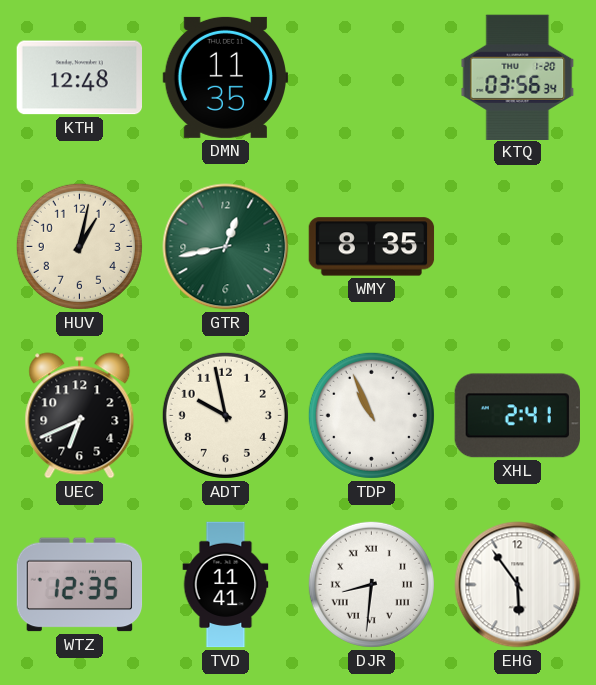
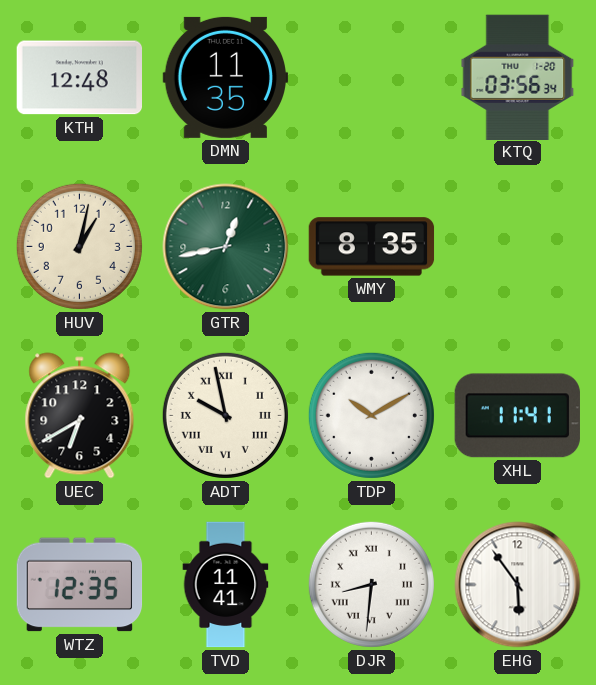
UEC: 6:41 -> 6:40
ADT numerals: Arabic -> Roman
TDP: 10:56 -> 10:10
XHL: 2:41 -> 11:41
